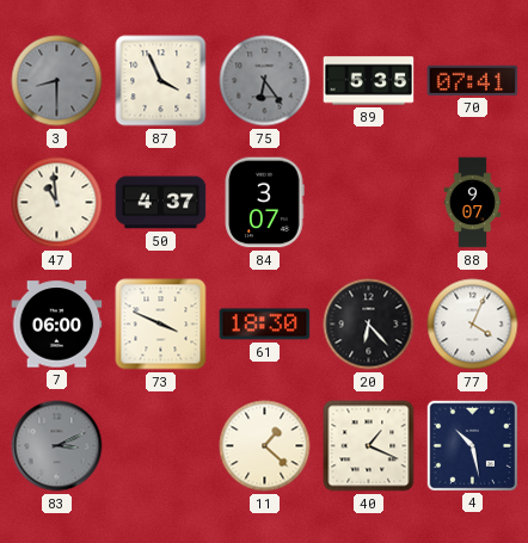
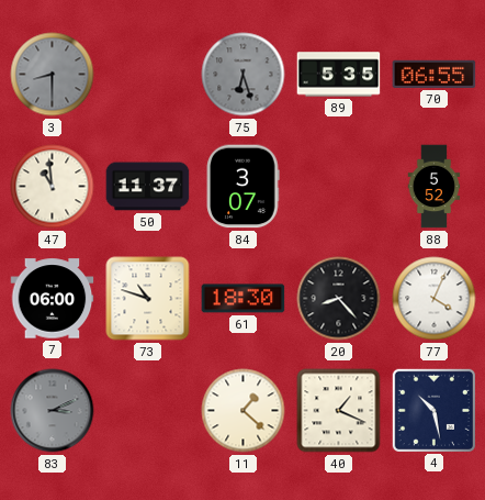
87: 3:56 -> none
75: 6:24 -> 6:27
70: 07:41 -> 06:55
50: 4:37 -> 11:37
88: 9:07 -> 5:52
73: 3:49 -> 10:48
20: 6:23 -> 8:23
